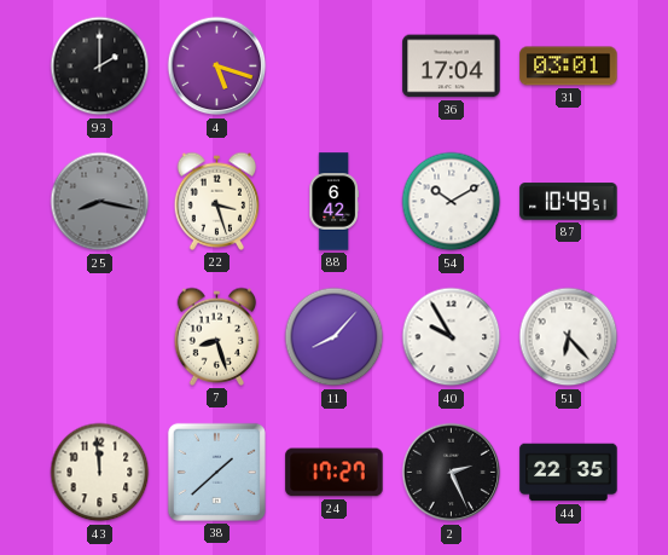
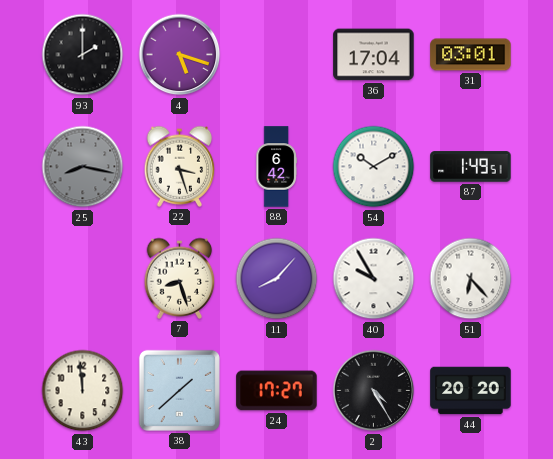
87: 10:49 -> 1:49
2: 2:26 -> 4:25
44: 22:35 -> 20:20
